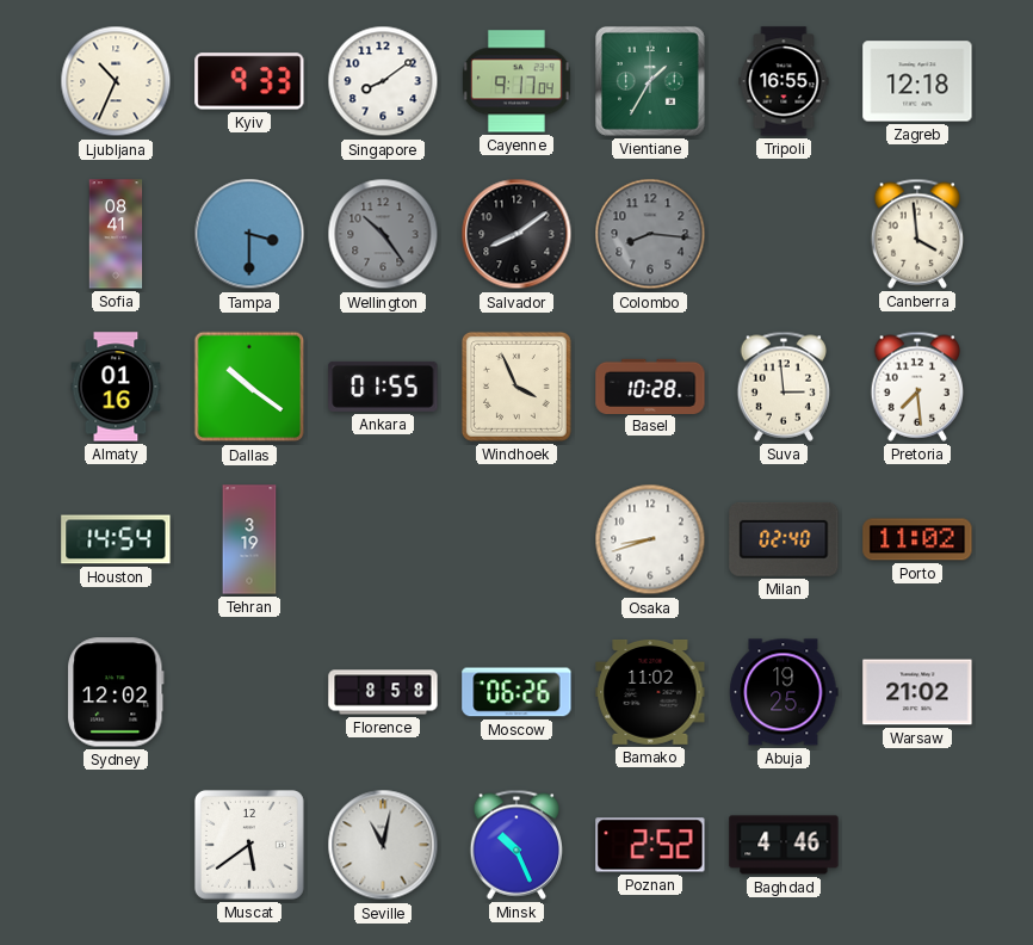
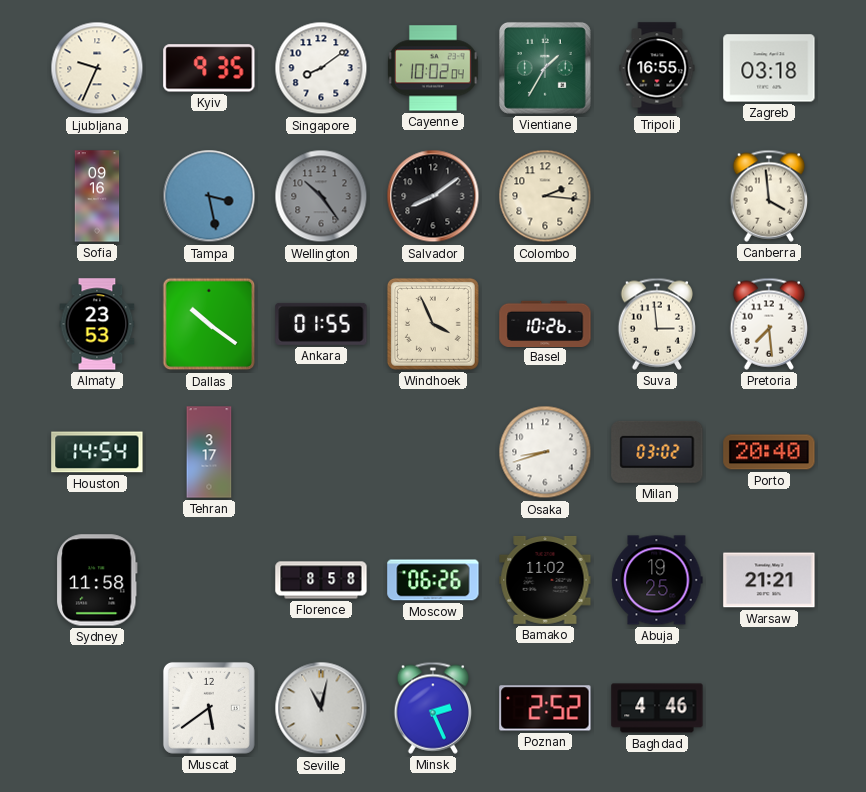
Ljubljana: 10:34 -> 9:34
Kyiv: 9:33 -> 9:35
Cayenne: 9:17 -> 10:02
Zagreb: 12:18 -> 03:18
Sofia: 08:41 -> 09:16
Tampa: 3:30 -> 3:28
Colombo: 8:16 -> 2:16
Colombo dial: grey -> cream
Almaty: 01:16 -> 23:53
Basel: 10:28 -> 10:26
Tehran: 3:19 -> 3:17
Milan: 02:40 -> 03:02
Porto: 11:02 -> 20:40
Sydney: 12:02 -> 11:58
Warsaw: 21:02 -> 21:21
Minsk: 10:26 -> 2:26
